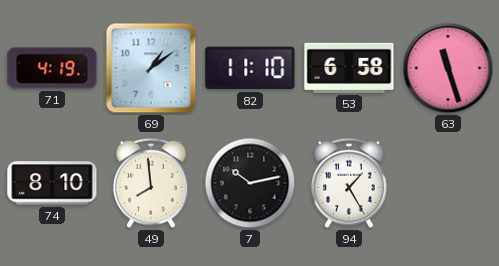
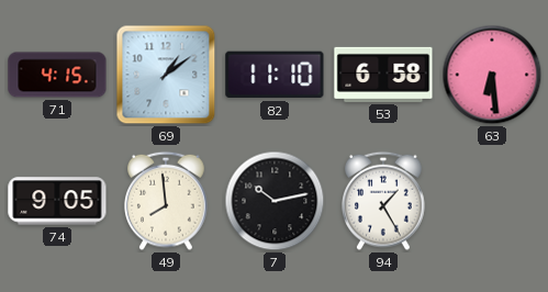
71: 4:19 -> 4:15
63: 11:27 -> 6:29
74: 8:10 -> 9:05
